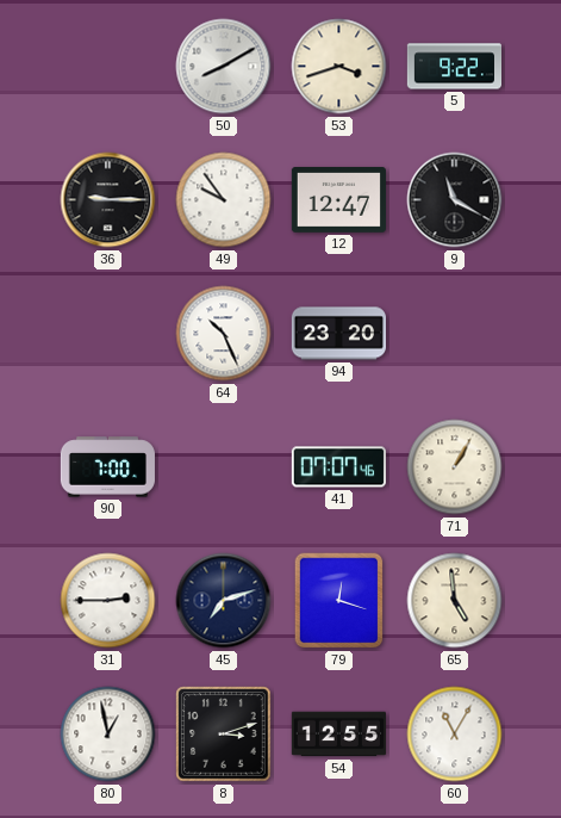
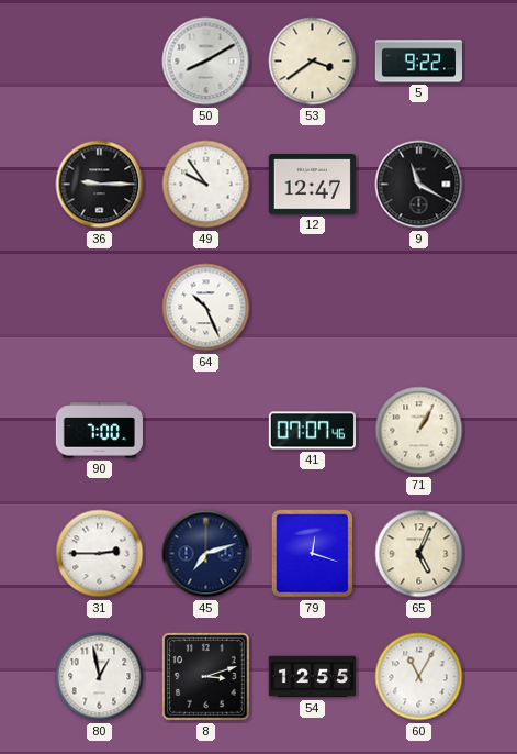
53: 3:42 -> 3:39
94: 23:20 -> none
65: 4:59 -> 5:04
